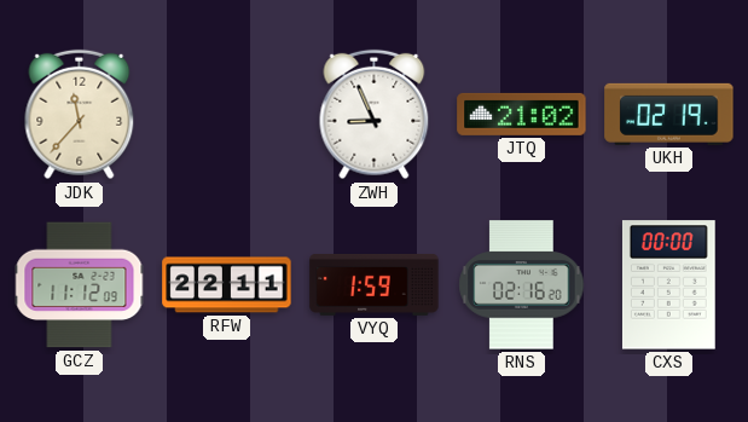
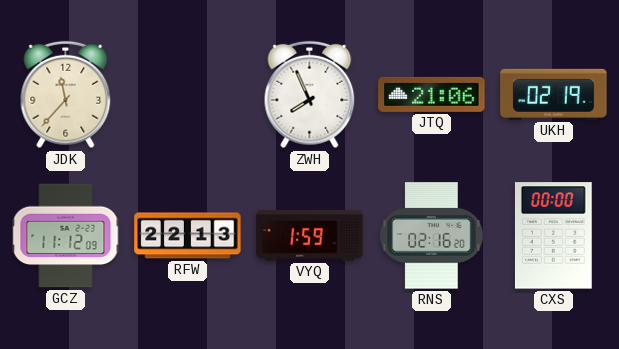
ZWH: 8:56 -> 7:56
JTQ: 21:02 -> 21:06
RFW: 22:11 -> 22:13
